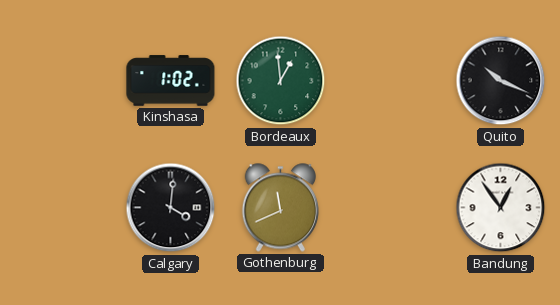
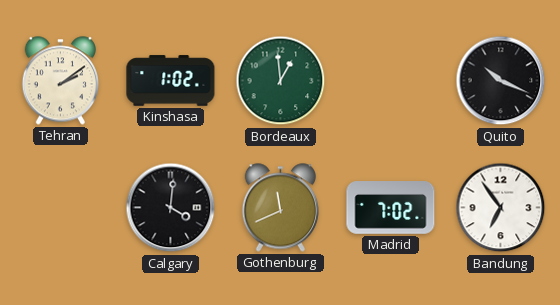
Tehran: none -> 2:09
Madrid: none -> 7:02
Bandung: 12:54 -> 6:54
